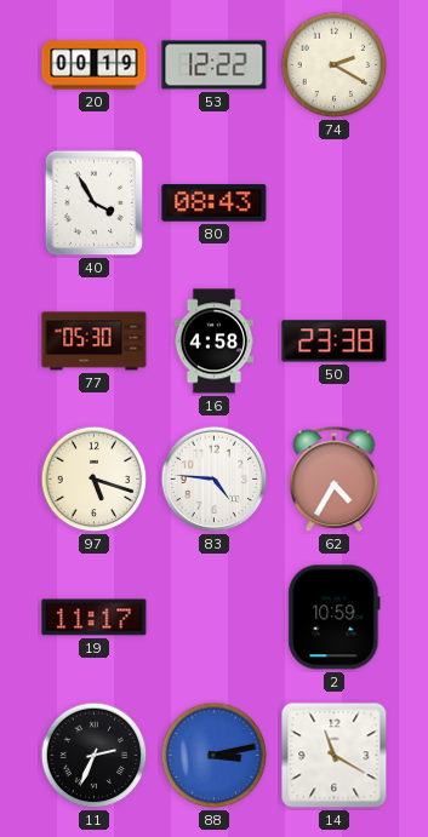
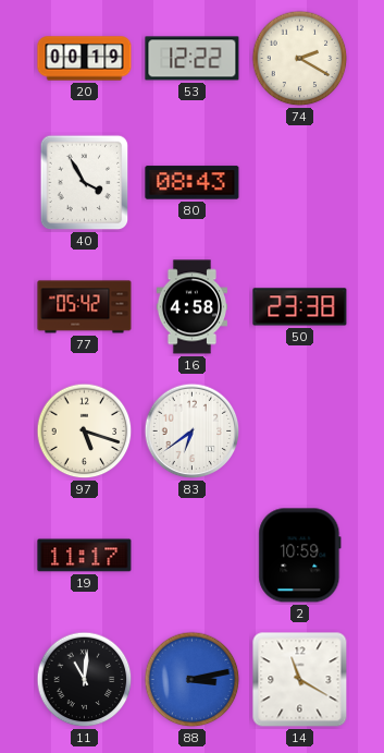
77: 05:30 -> 05:42
83: 4:46 -> 6:39
62: 4:35 -> none
11: 2:34 -> 11:01
